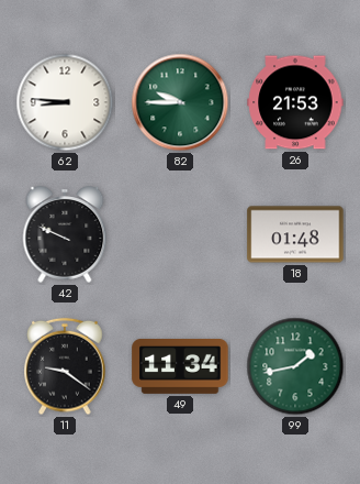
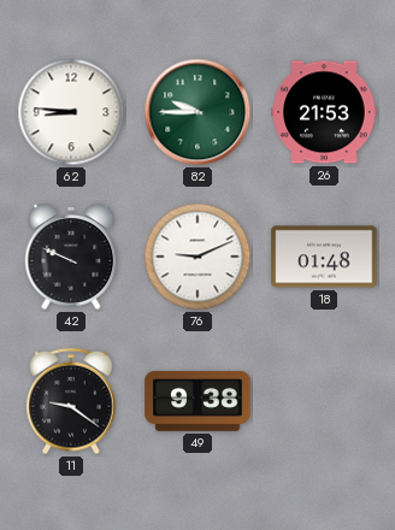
76: none -> 9:11
49: 11:34 -> 9:38
99: 1:43 -> none
